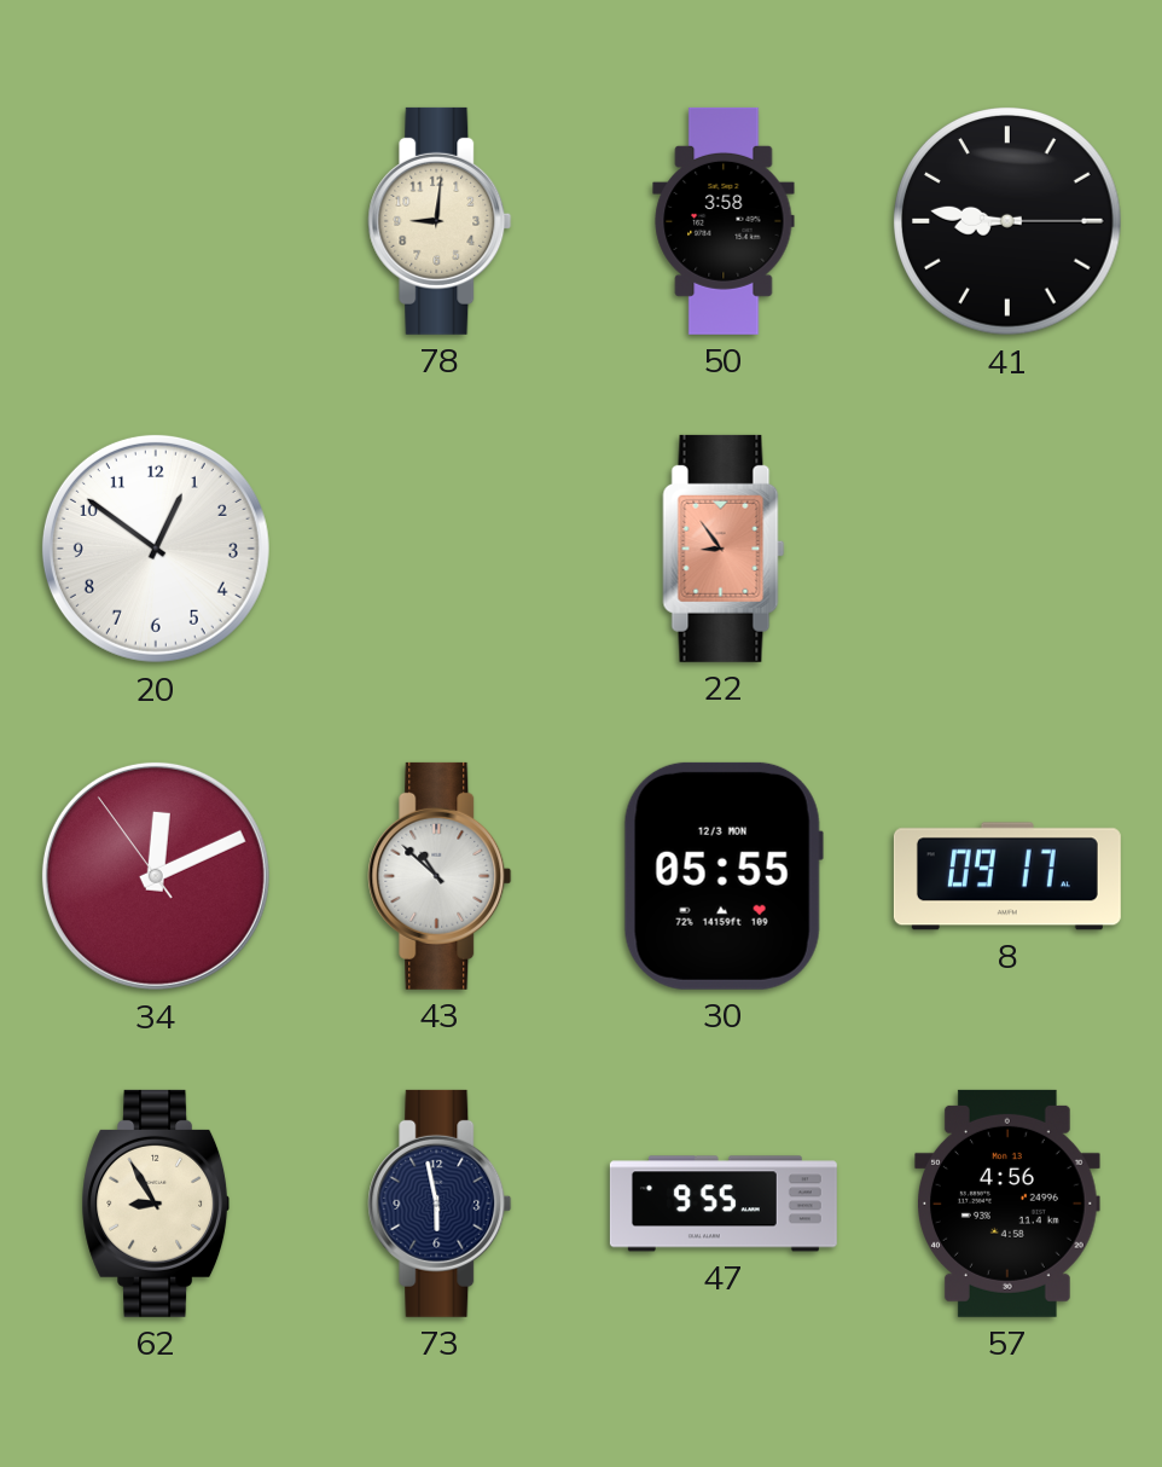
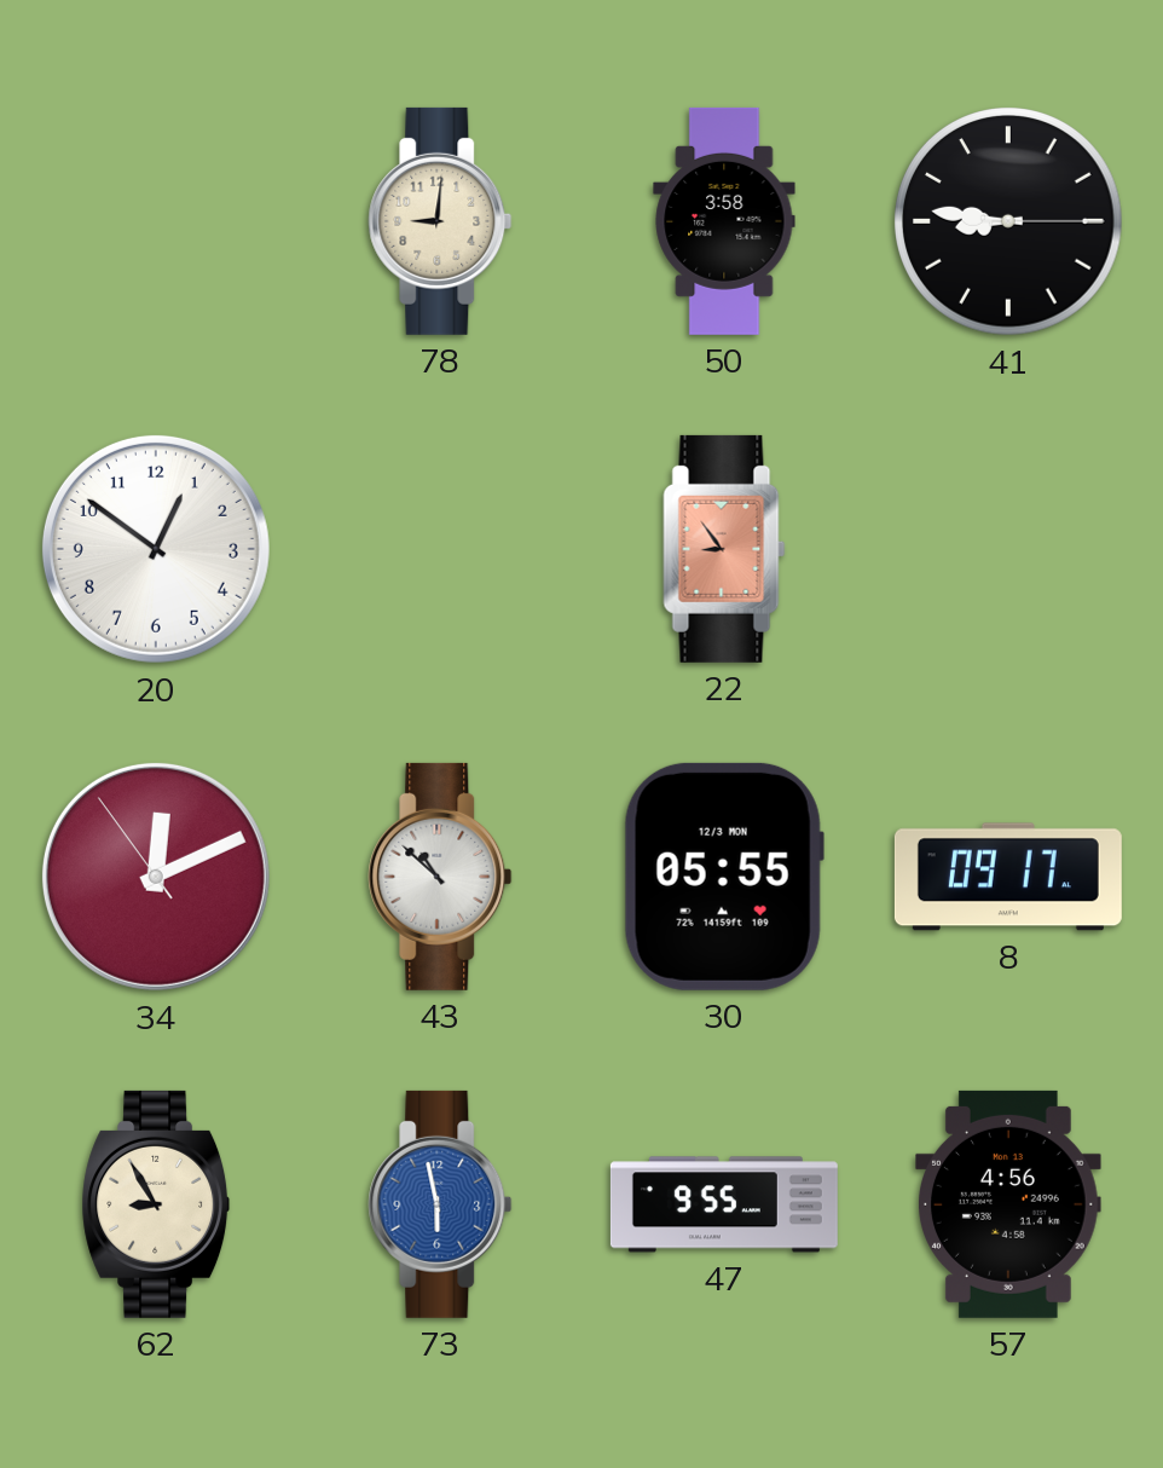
73 dial: navy -> blue
